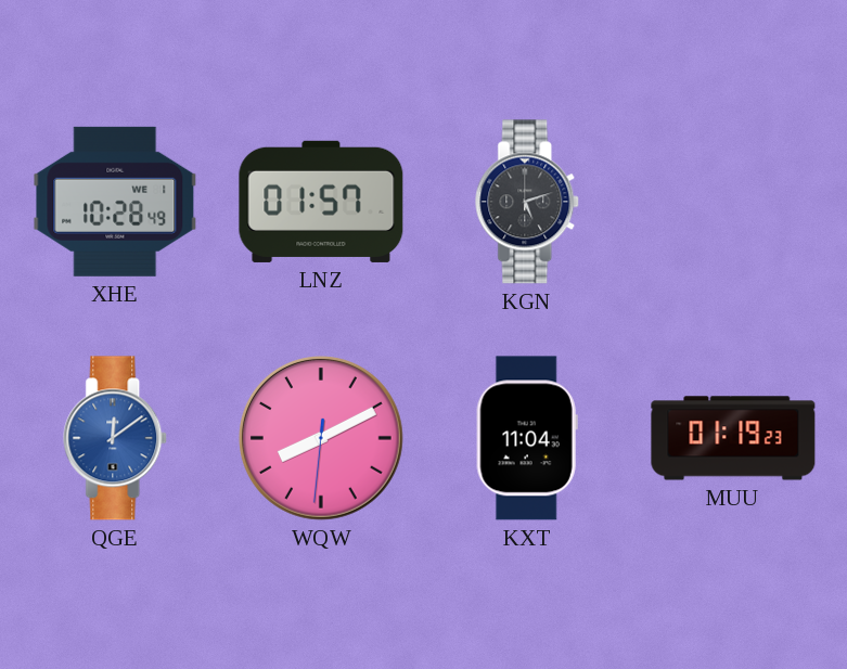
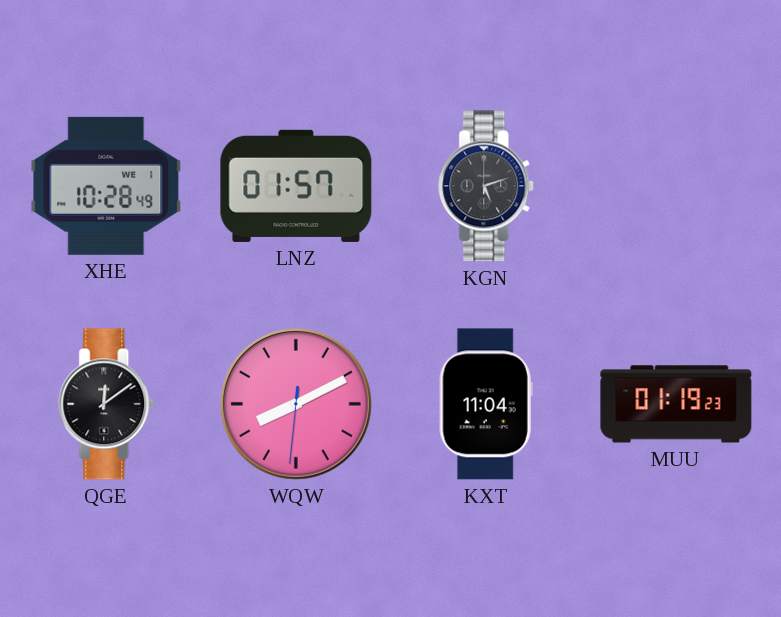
QGE dial: blue -> black
